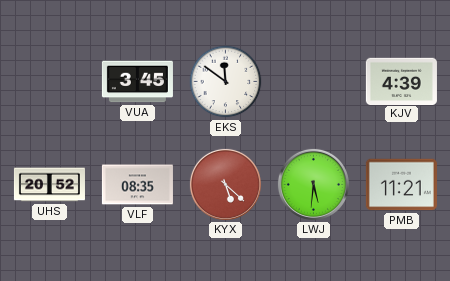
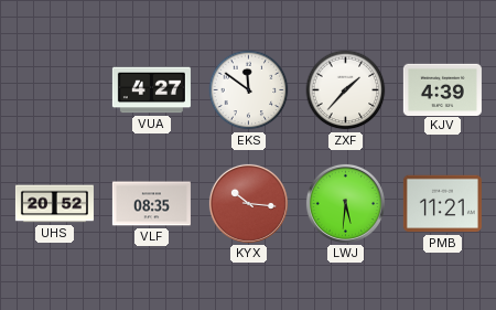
VUA: 3:45 -> 4:27
ZXF: none -> 1:37
KYX: 5:22 -> 10:16
